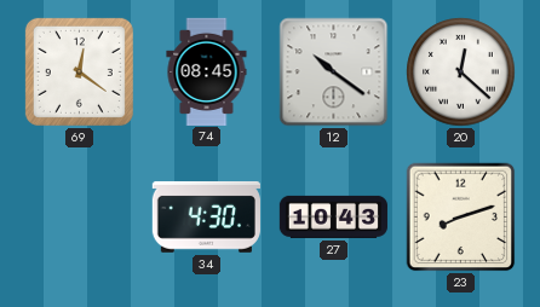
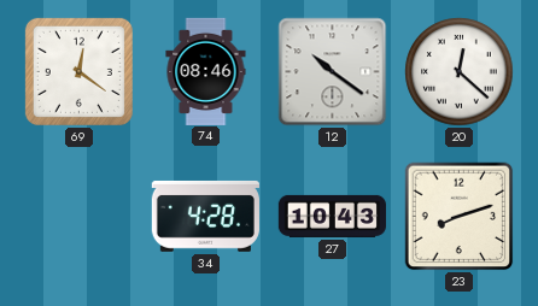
74: 08:45 -> 08:46
34: 4:30 -> 4:28
